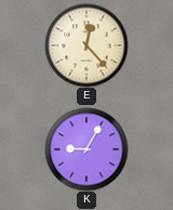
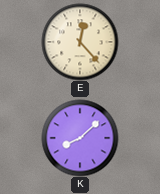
K: 9:05 -> 8:08
